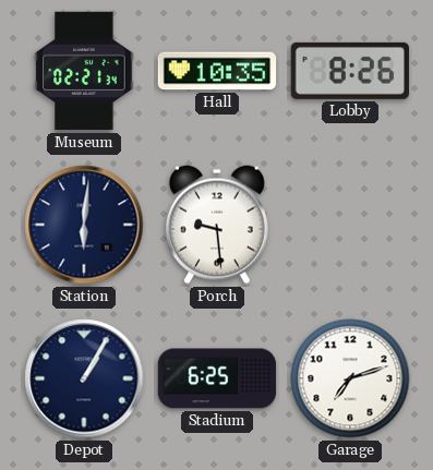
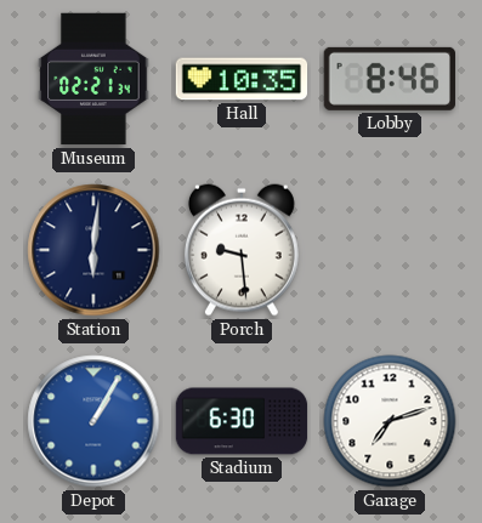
Lobby: 8:26 -> 8:46
Depot dial: navy -> blue
Stadium: 6:25 -> 6:30
